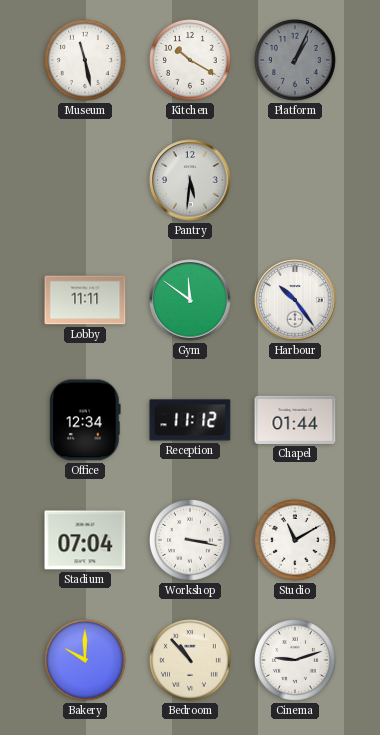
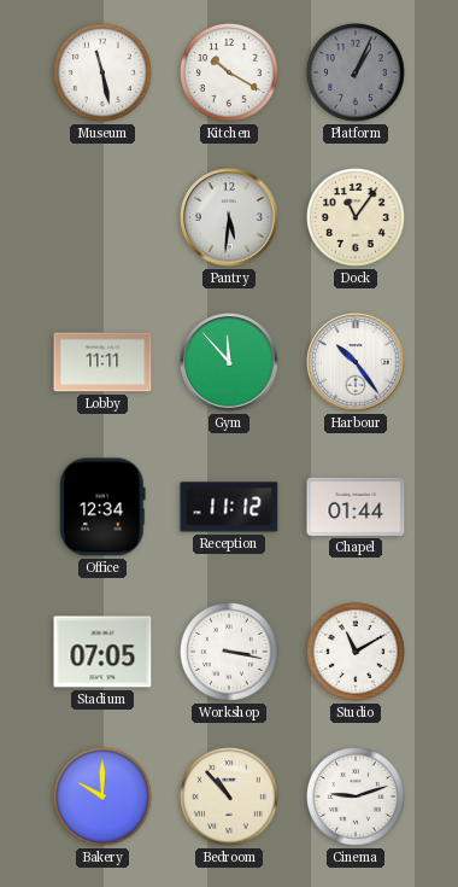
Dock: none -> 11:06
Gym: 11:51 -> 11:53
Stadium: 07:04 -> 07:05
